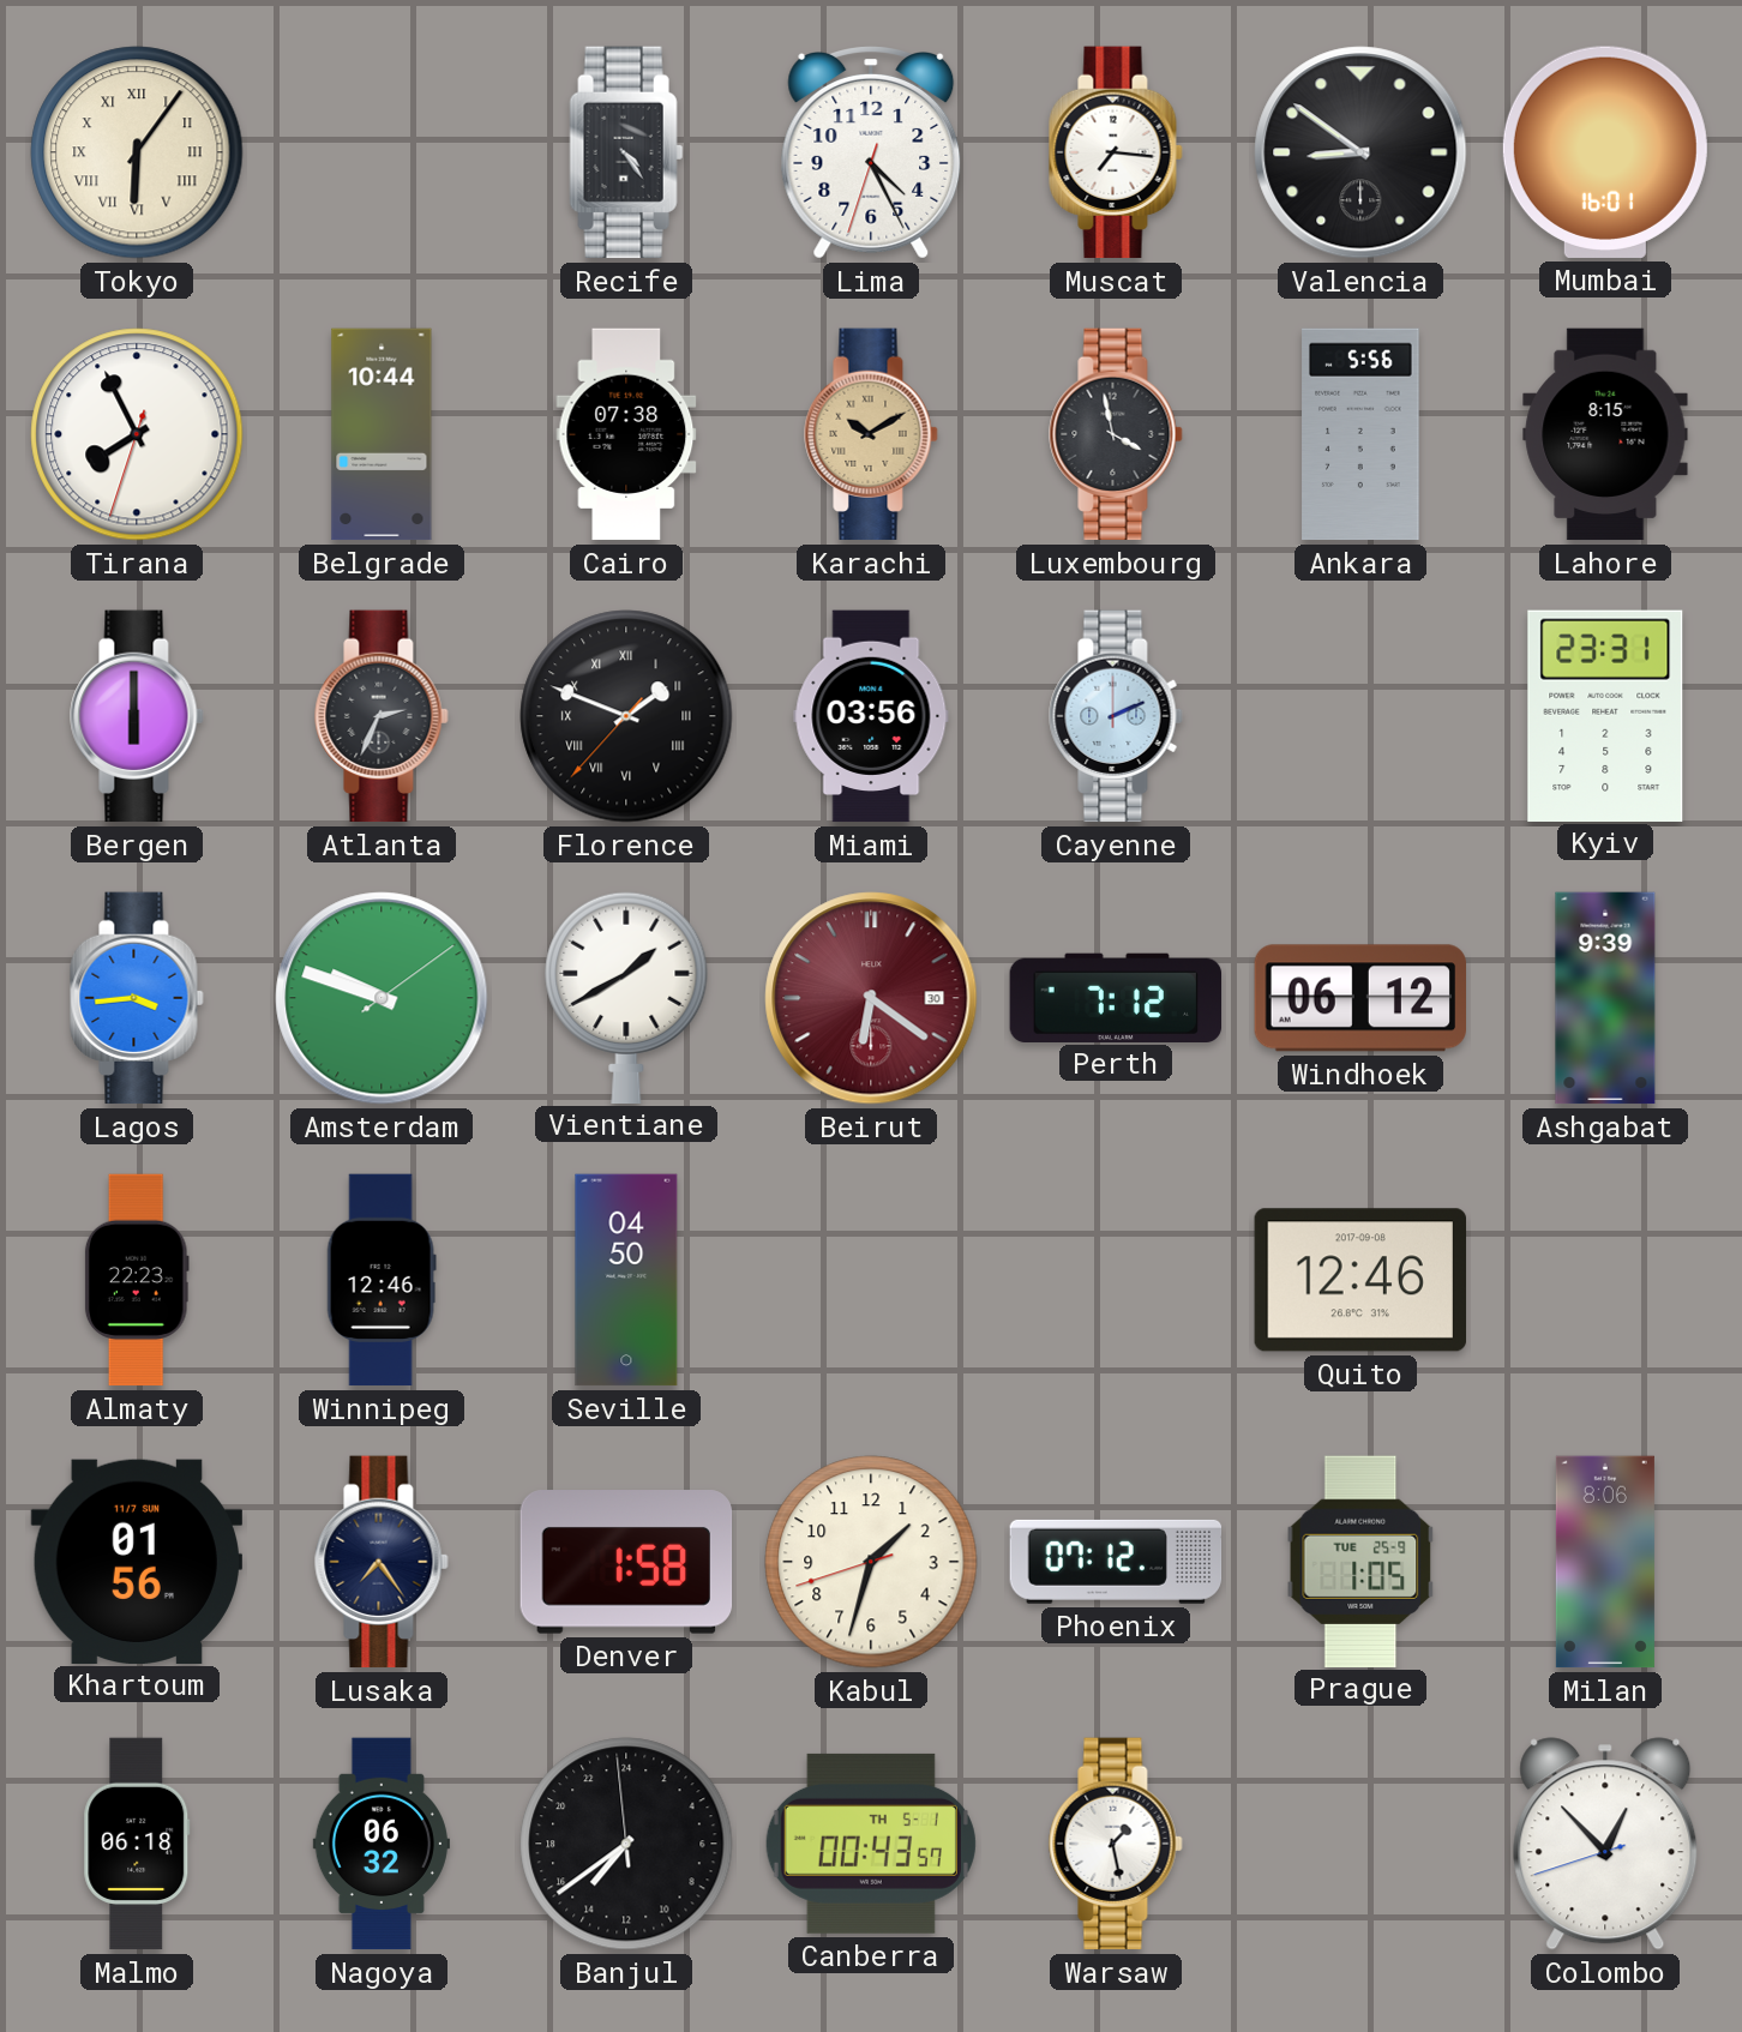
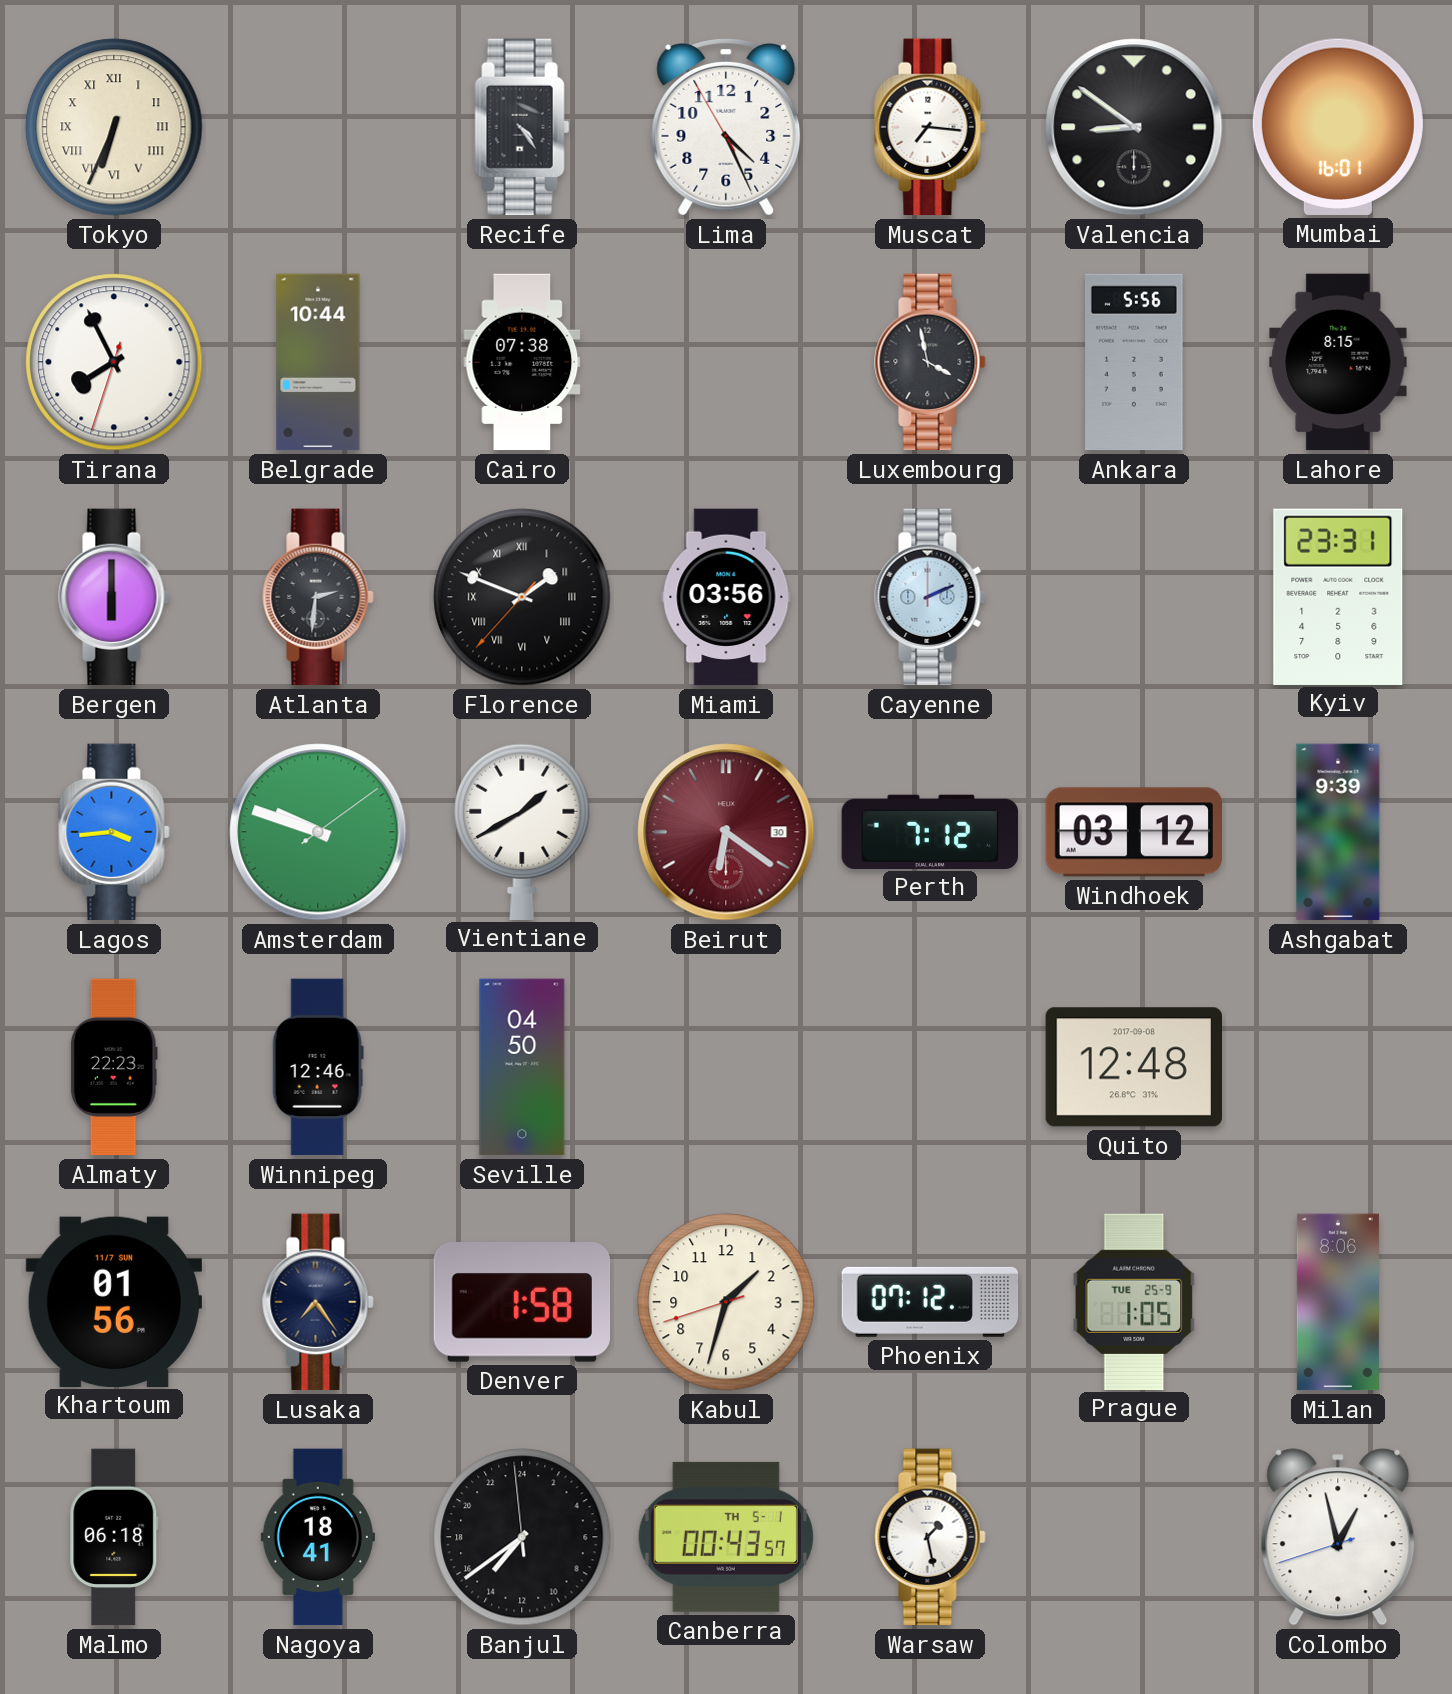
Tokyo: 6:06 -> 6:34
Lima: 4:25:33 -> 4:25:55
Karachi: 10:10 -> none
Atlanta: 2:34 -> 2:31
Windhoek: 06:12 -> 03:12
Quito: 12:46 -> 12:48
Nagoya: 06:32 -> 18:41
Colombo: 12:52 -> 12:57
